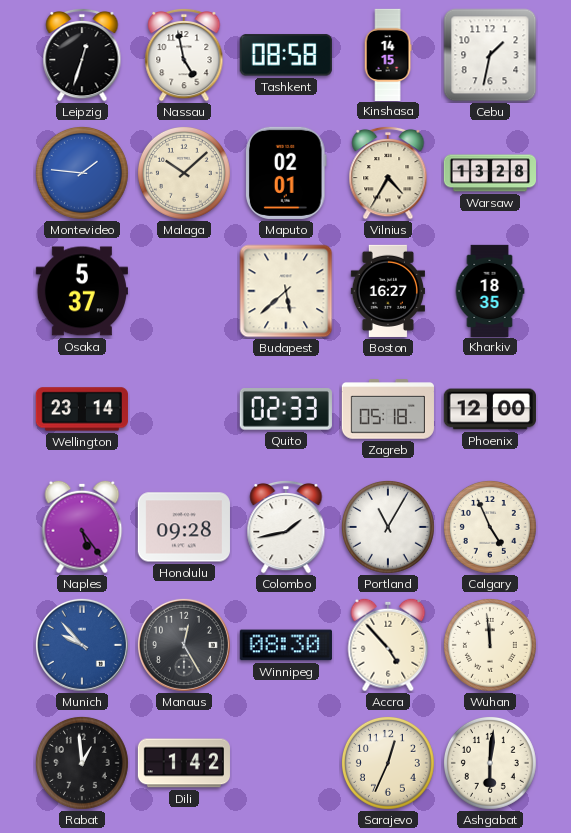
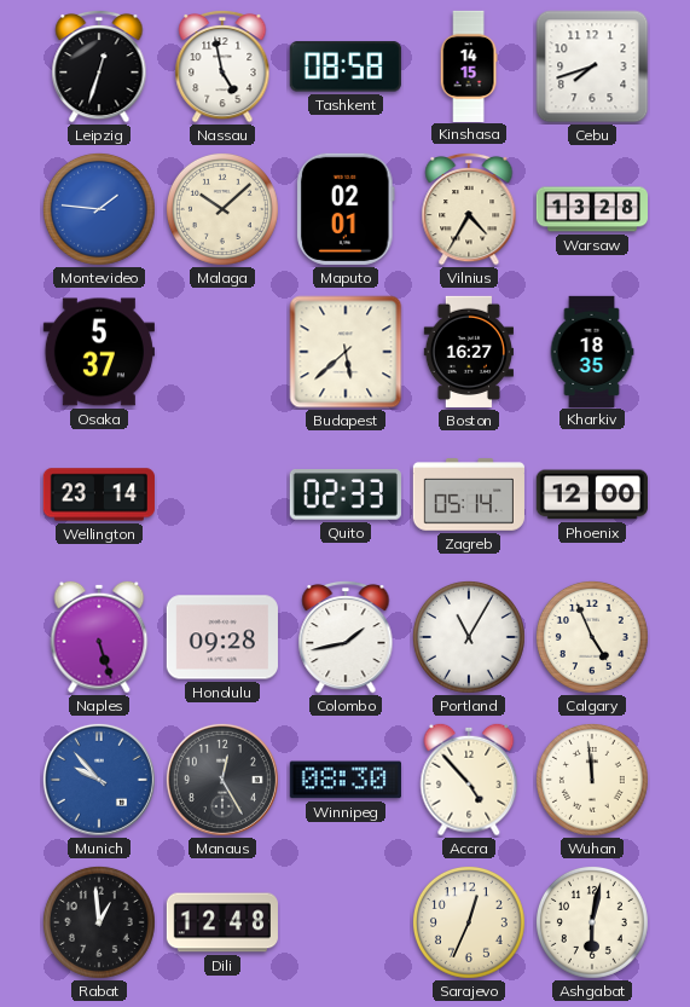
Cebu: 1:32 -> 7:42
Zagreb: 05:18 -> 05:14
Naples: 5:24 -> 5:27
Dili: 1:42 -> 12:48
Ashgabat: 6:01 -> 6:02
